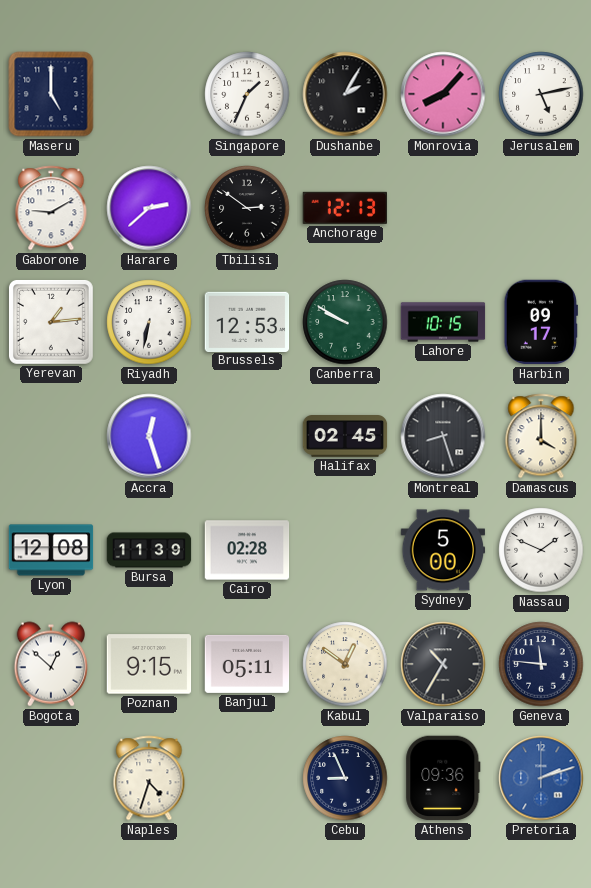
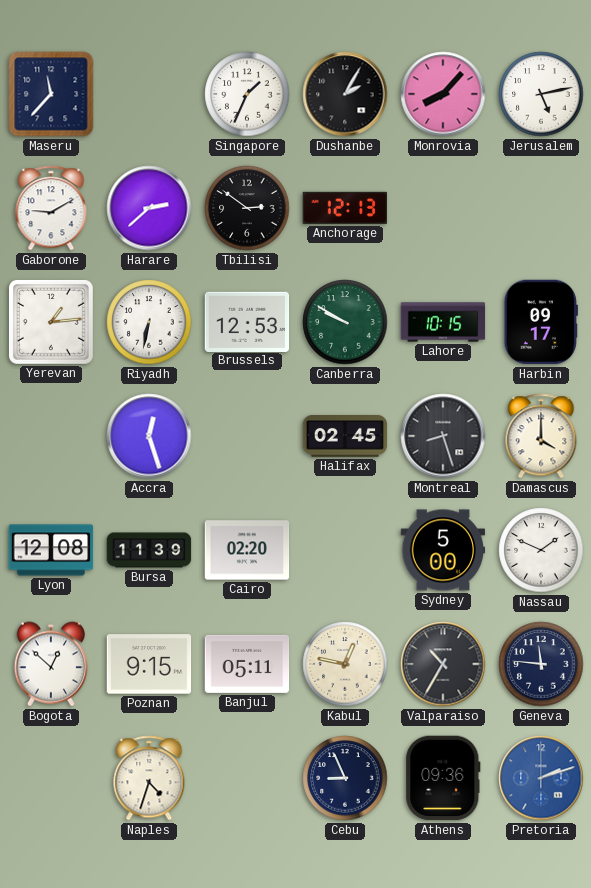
Maseru: 5:00 -> 11:37
Cairo: 02:28 -> 02:20
Kabul: 12:51 -> 12:47
